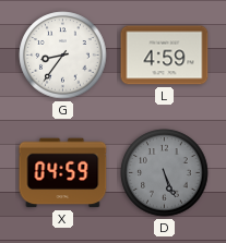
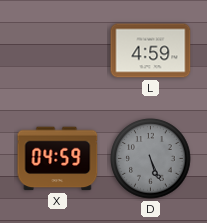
G: 8:36 -> none
